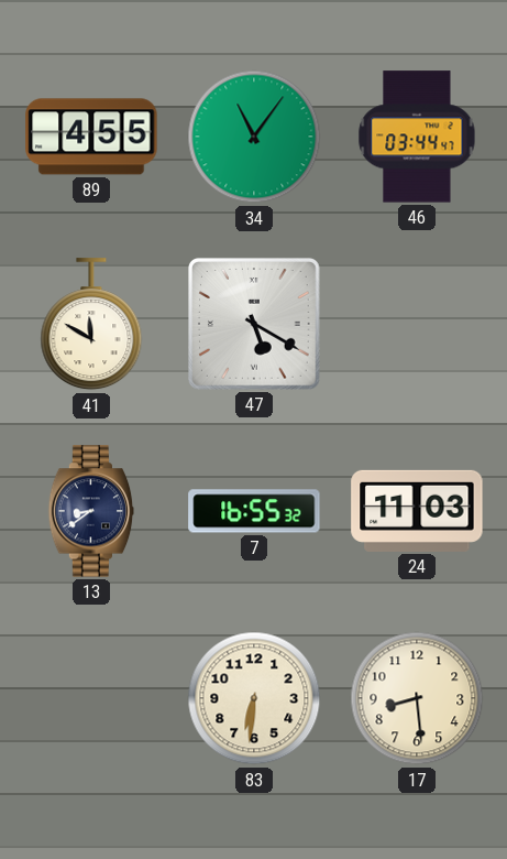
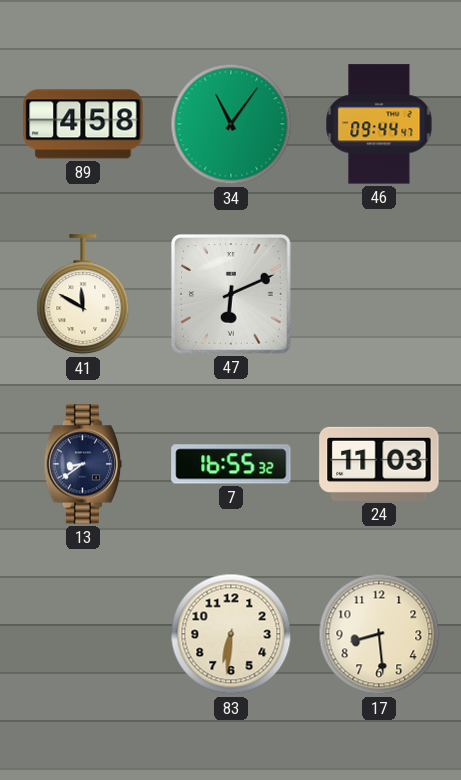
89: 4:55 -> 4:58
46: 03:44 -> 09:44
47: 5:20 -> 6:11
